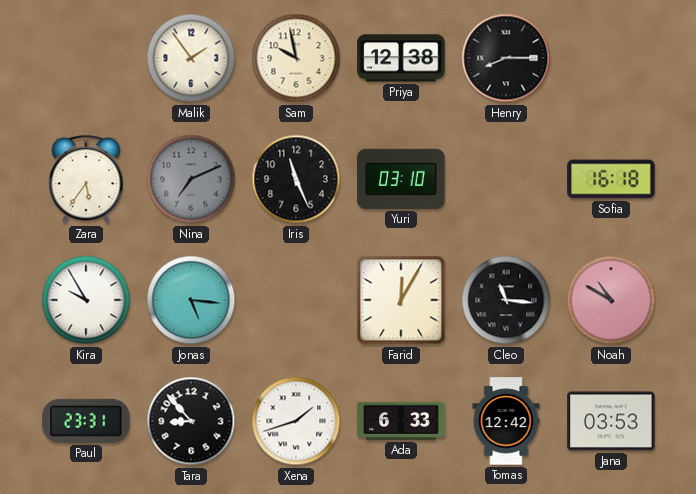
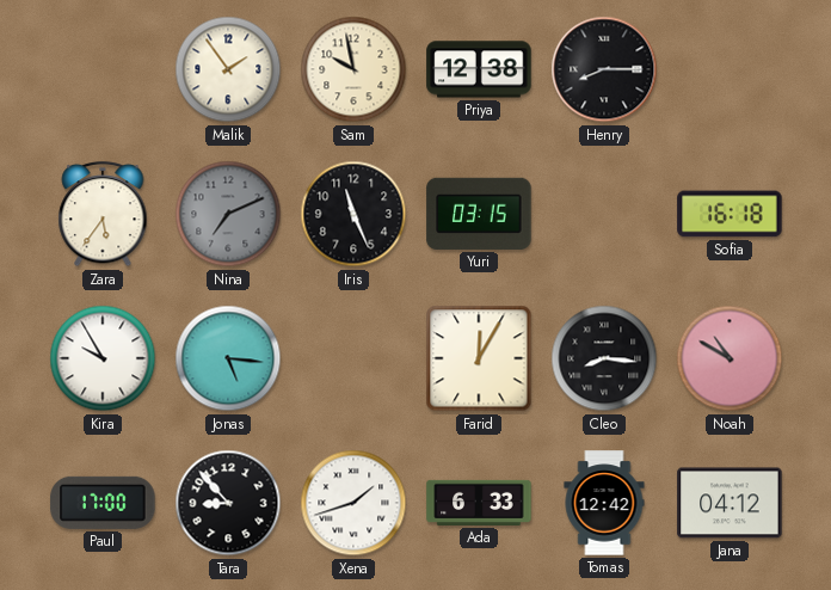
Yuri: 03:10 -> 03:15
Cleo: 11:16 -> 8:16
Paul: 23:31 -> 17:00
Jana: 03:53 -> 04:12
